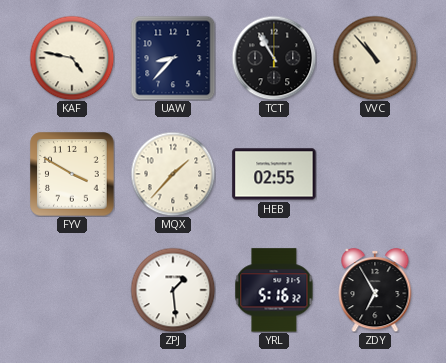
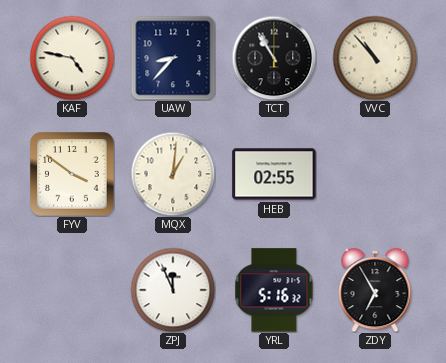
FYV: 3:50 -> 3:51
MQX: 1:37 -> 1:01
ZPJ: 1:29 -> 11:56
